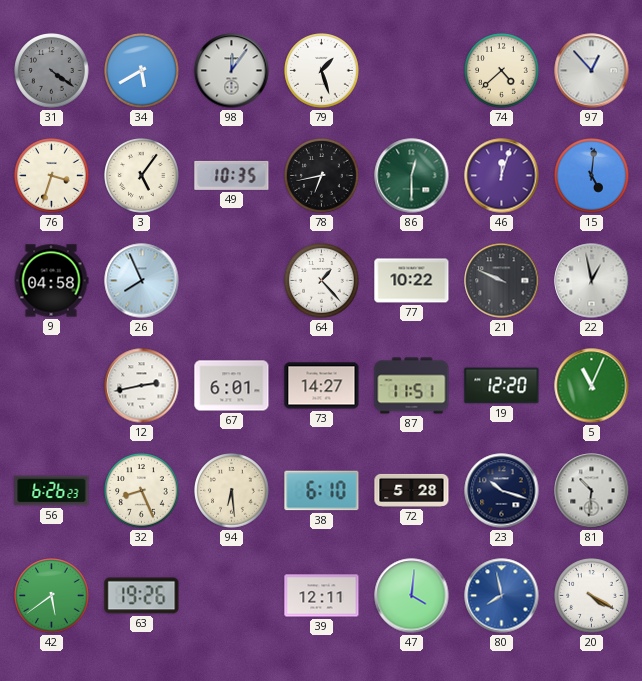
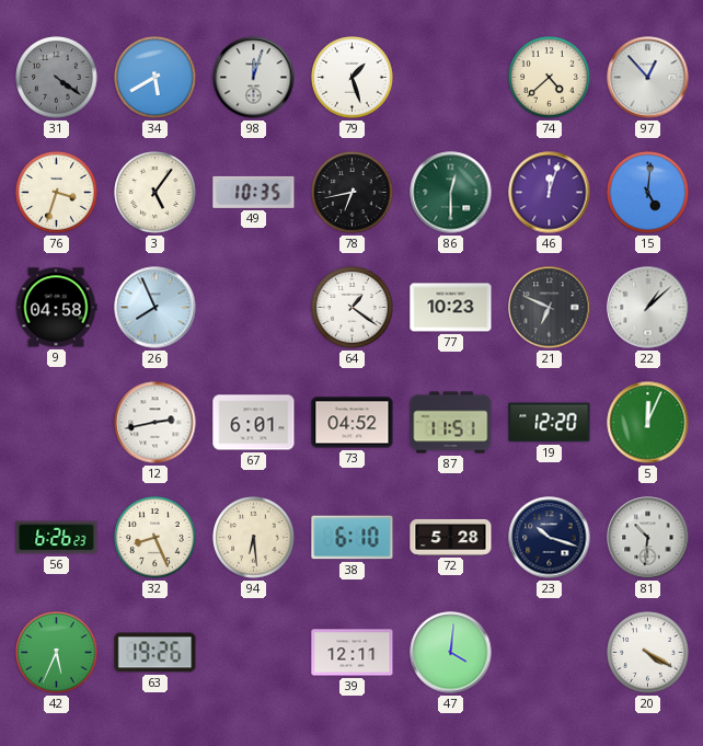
98: 12:06 -> 12:03
64: 1:23 -> 1:21
77: 10:22 -> 10:23
21: 9:49 -> 6:49
22: 12:58 -> 1:08
73: 14:27 -> 04:52
5: 11:04 -> 12:04
42: 5:39 -> 5:34
80: 7:58 -> none
